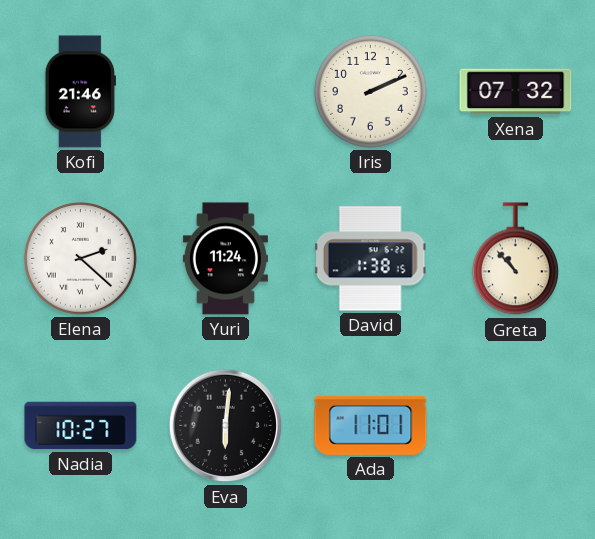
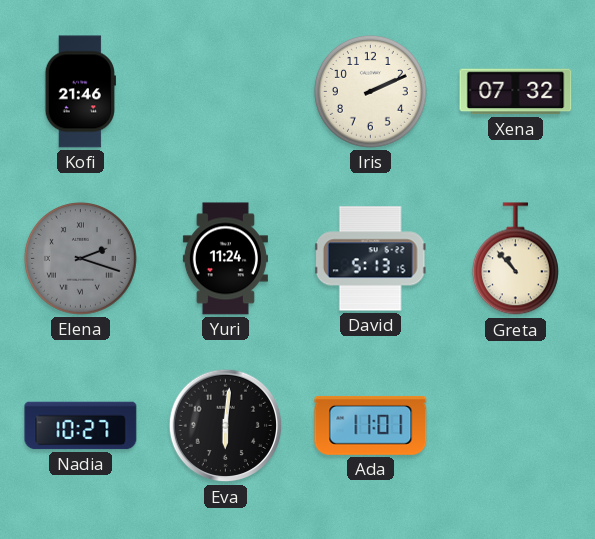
Elena: 2:22 -> 2:18
Elena dial: white -> grey
David: 1:38 -> 5:13
